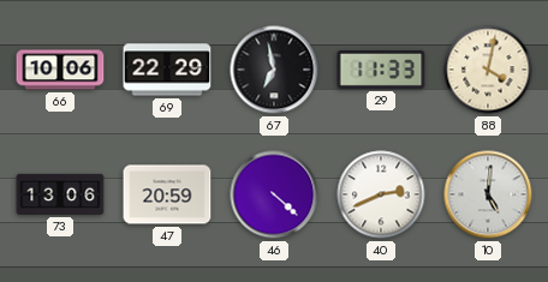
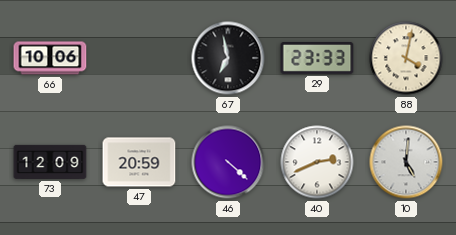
69: 22:29 -> none
29: 11:33 -> 23:33
73: 13:06 -> 12:09
